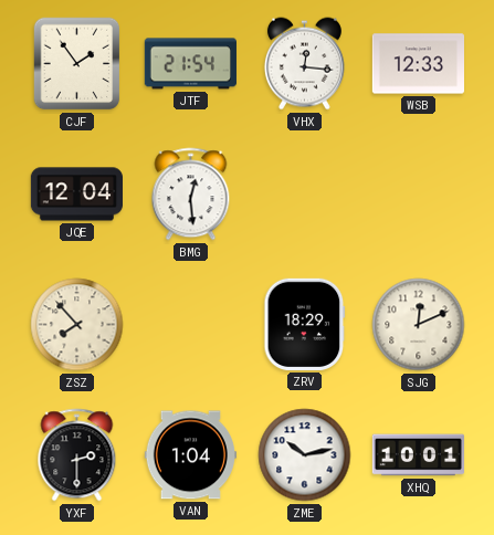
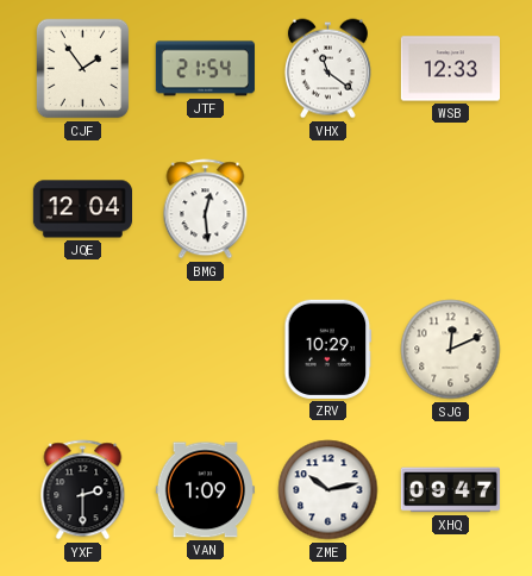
VHX: 12:16 -> 11:21
ZSZ: 7:53 -> none
ZRV: 18:29 -> 10:29
VAN: 1:04 -> 1:09
XHQ: 10:01 -> 09:47
